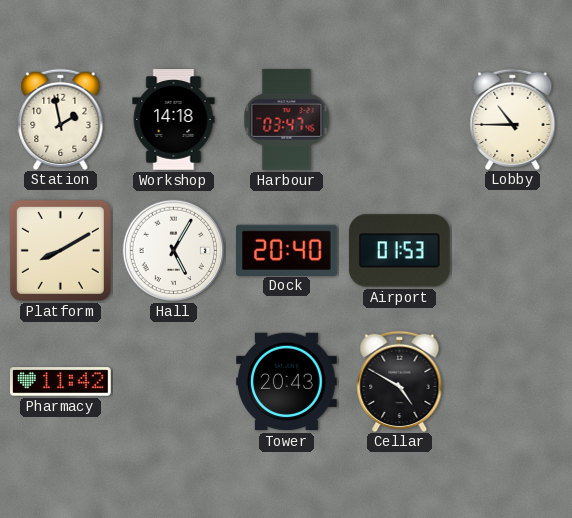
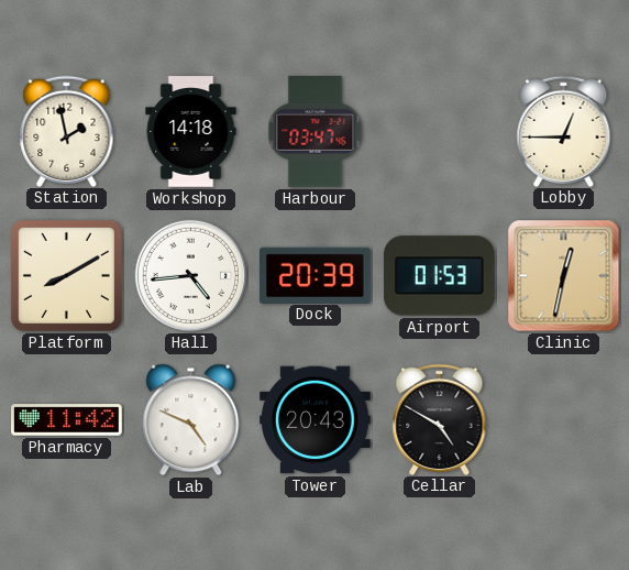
Lobby: 10:45 -> 12:45
Hall: 5:05 -> 4:44
Dock: 20:40 -> 20:39
Clinic: none -> 12:32
Lab: none -> 4:49
